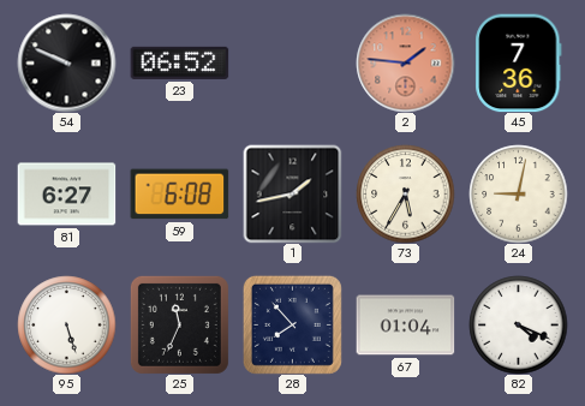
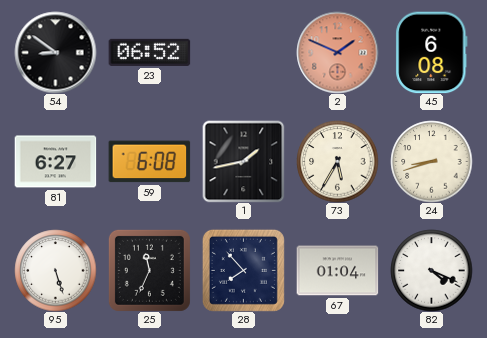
54: 9:49 -> 8:51
2: 1:46 -> 1:49
45: 7:36 -> 6:08
24: 9:02 -> 8:42
